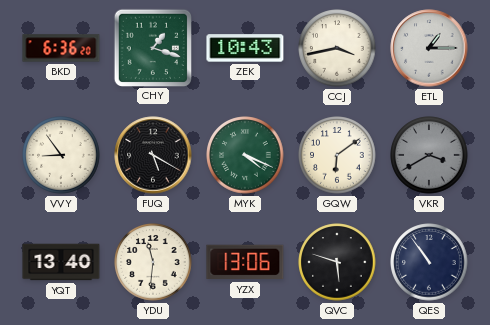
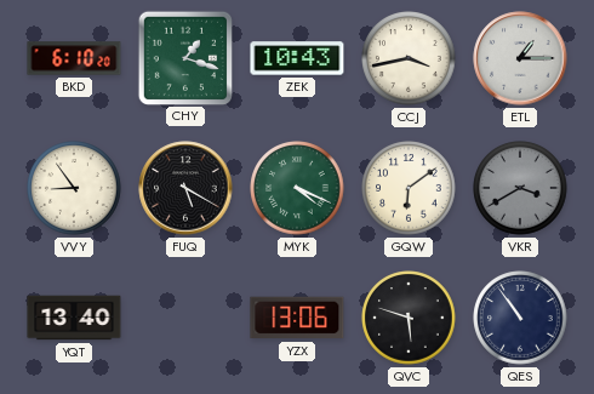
BKD: 6:36 -> 6:10
YDU: 11:31 -> none
